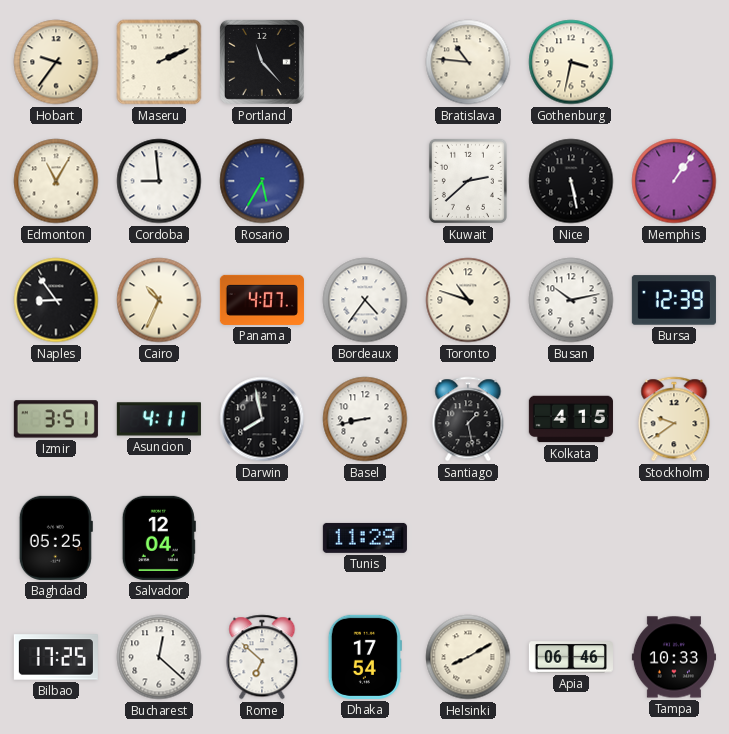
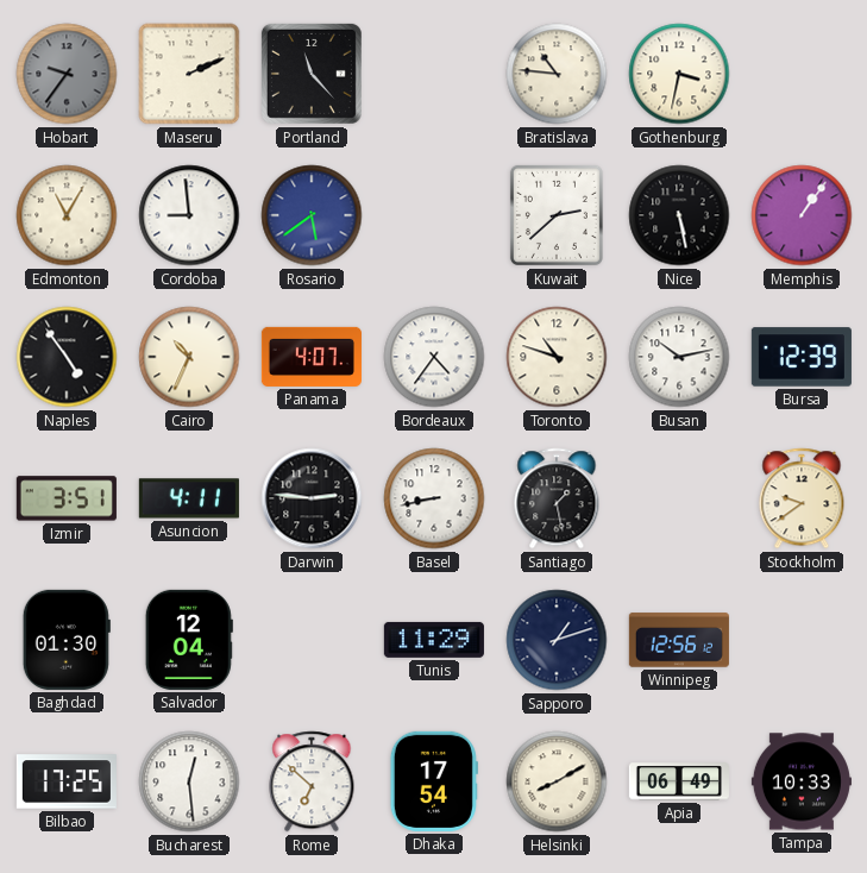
Hobart dial: cream -> grey
Rosario: 5:35 -> 5:39
Naples: 8:54 -> 4:54
Darwin: 7:58 -> 2:46
Kolkata: 4:15 -> none
Baghdad: 05:25 -> 01:30
Sapporo: none -> 1:12
Winnipeg: none -> 12:56
Bucharest: 12:22 -> 12:29
Apia: 06:46 -> 06:49
